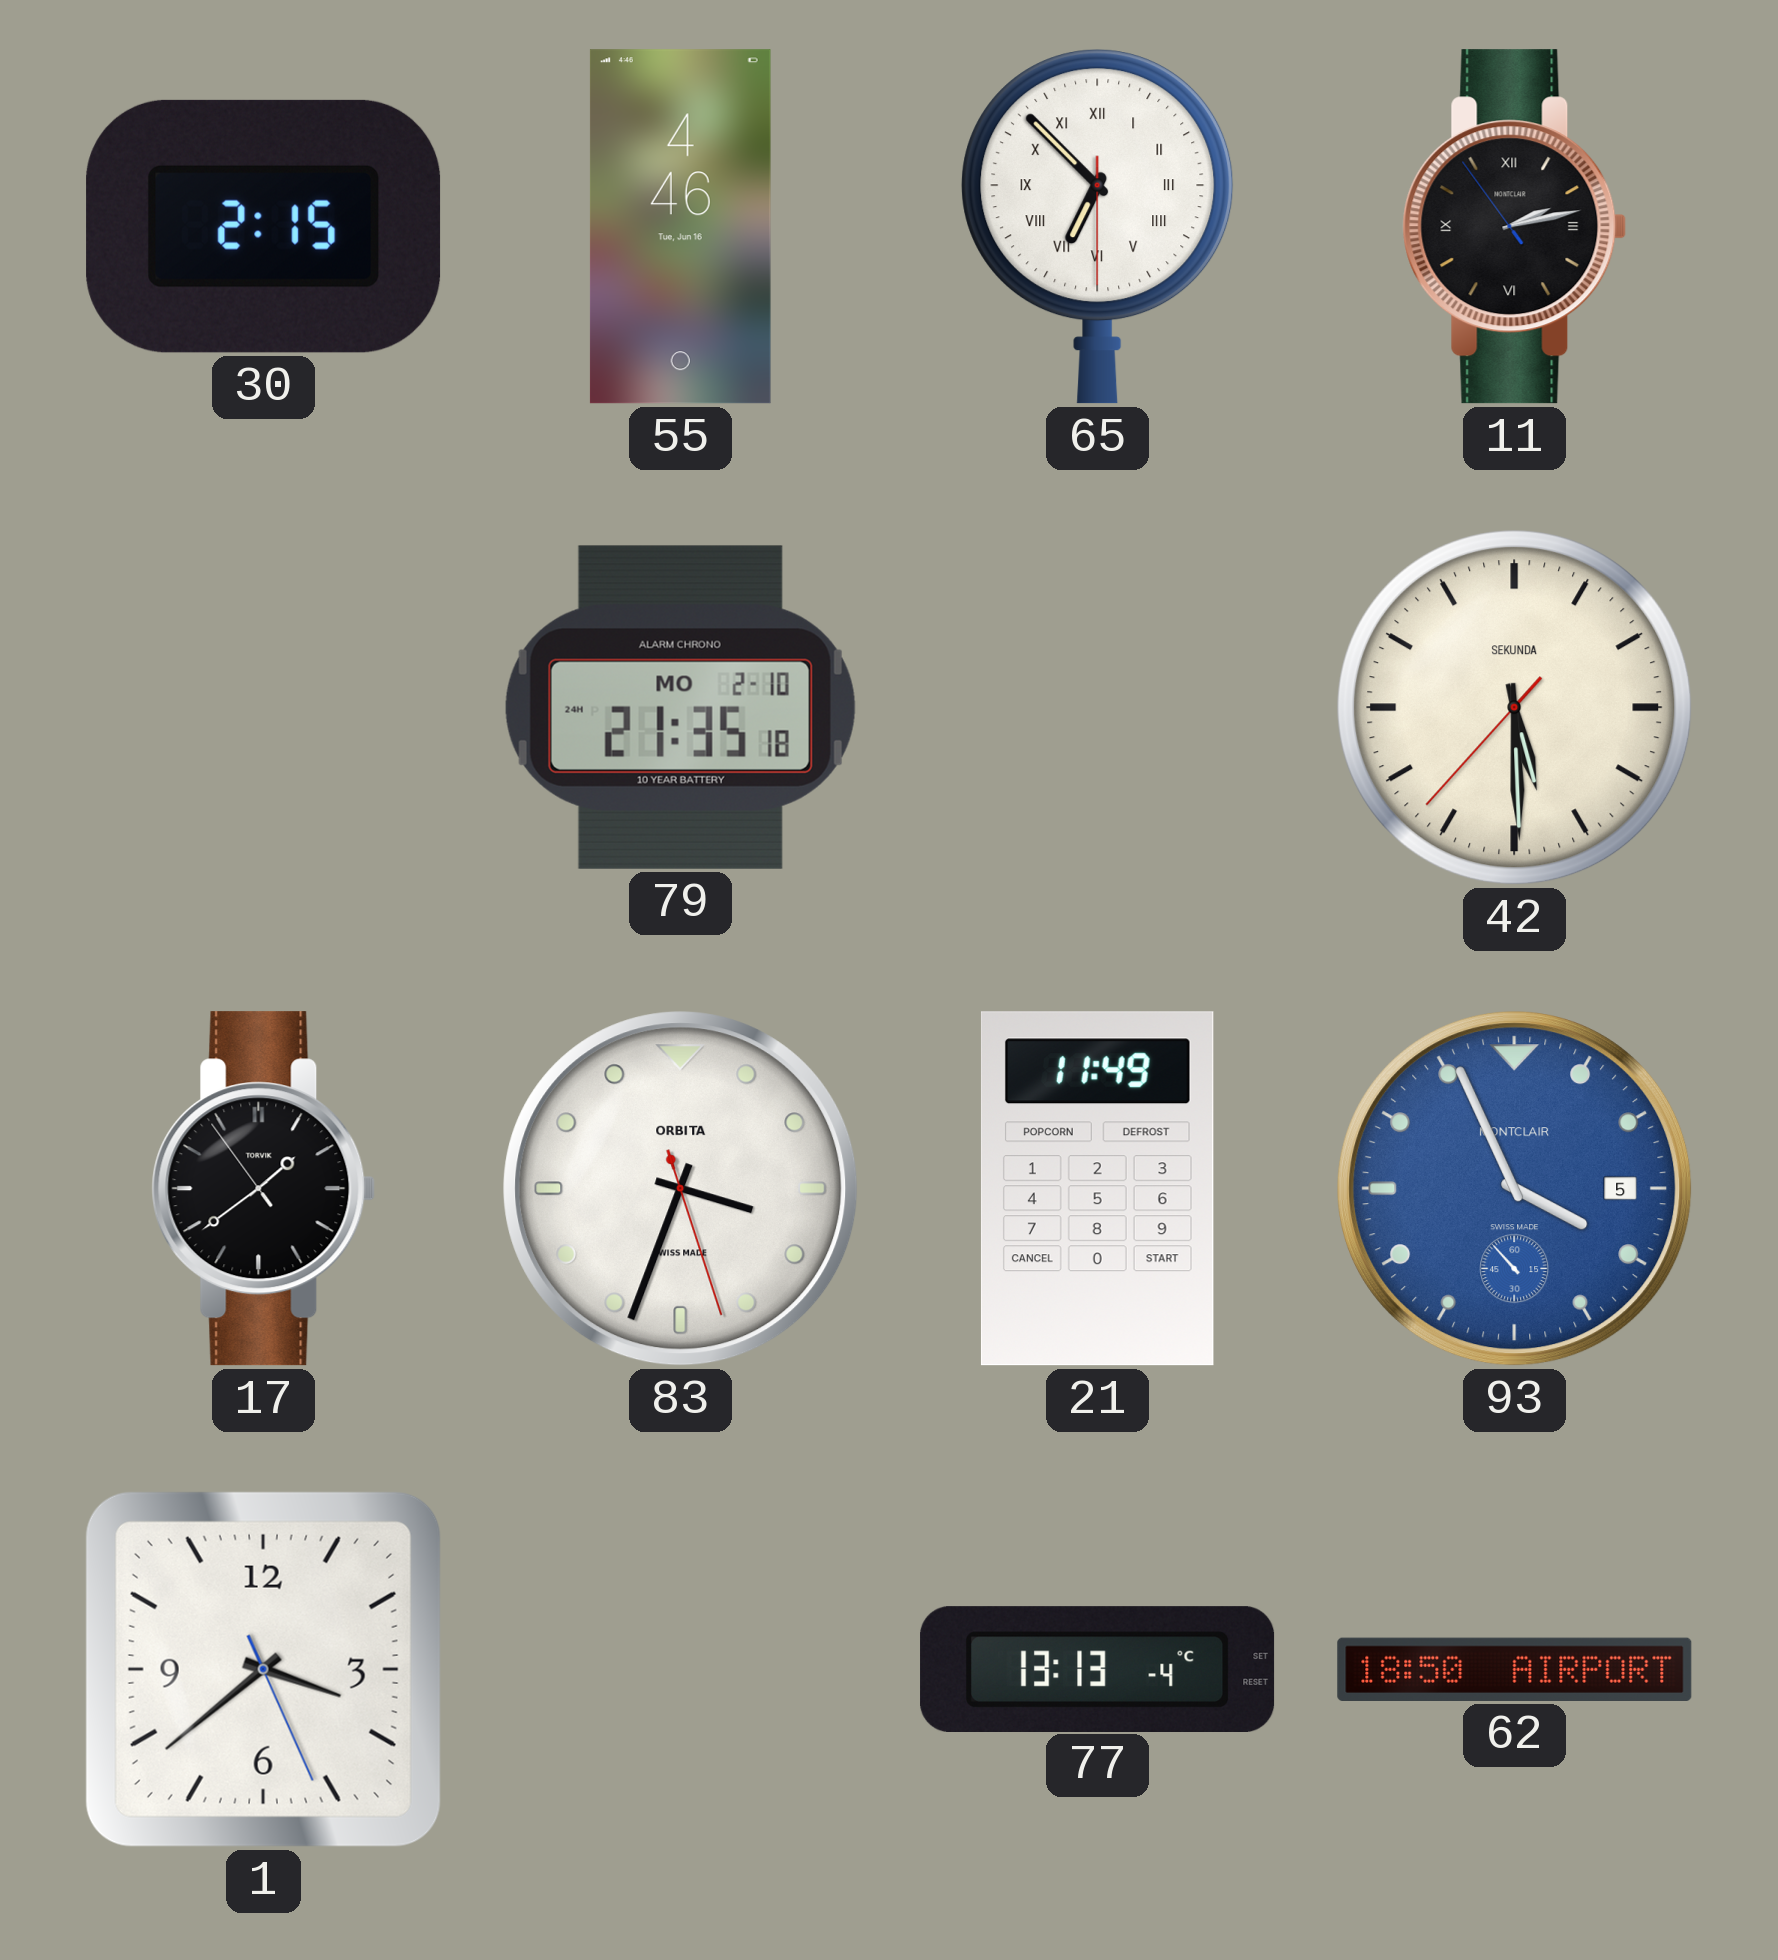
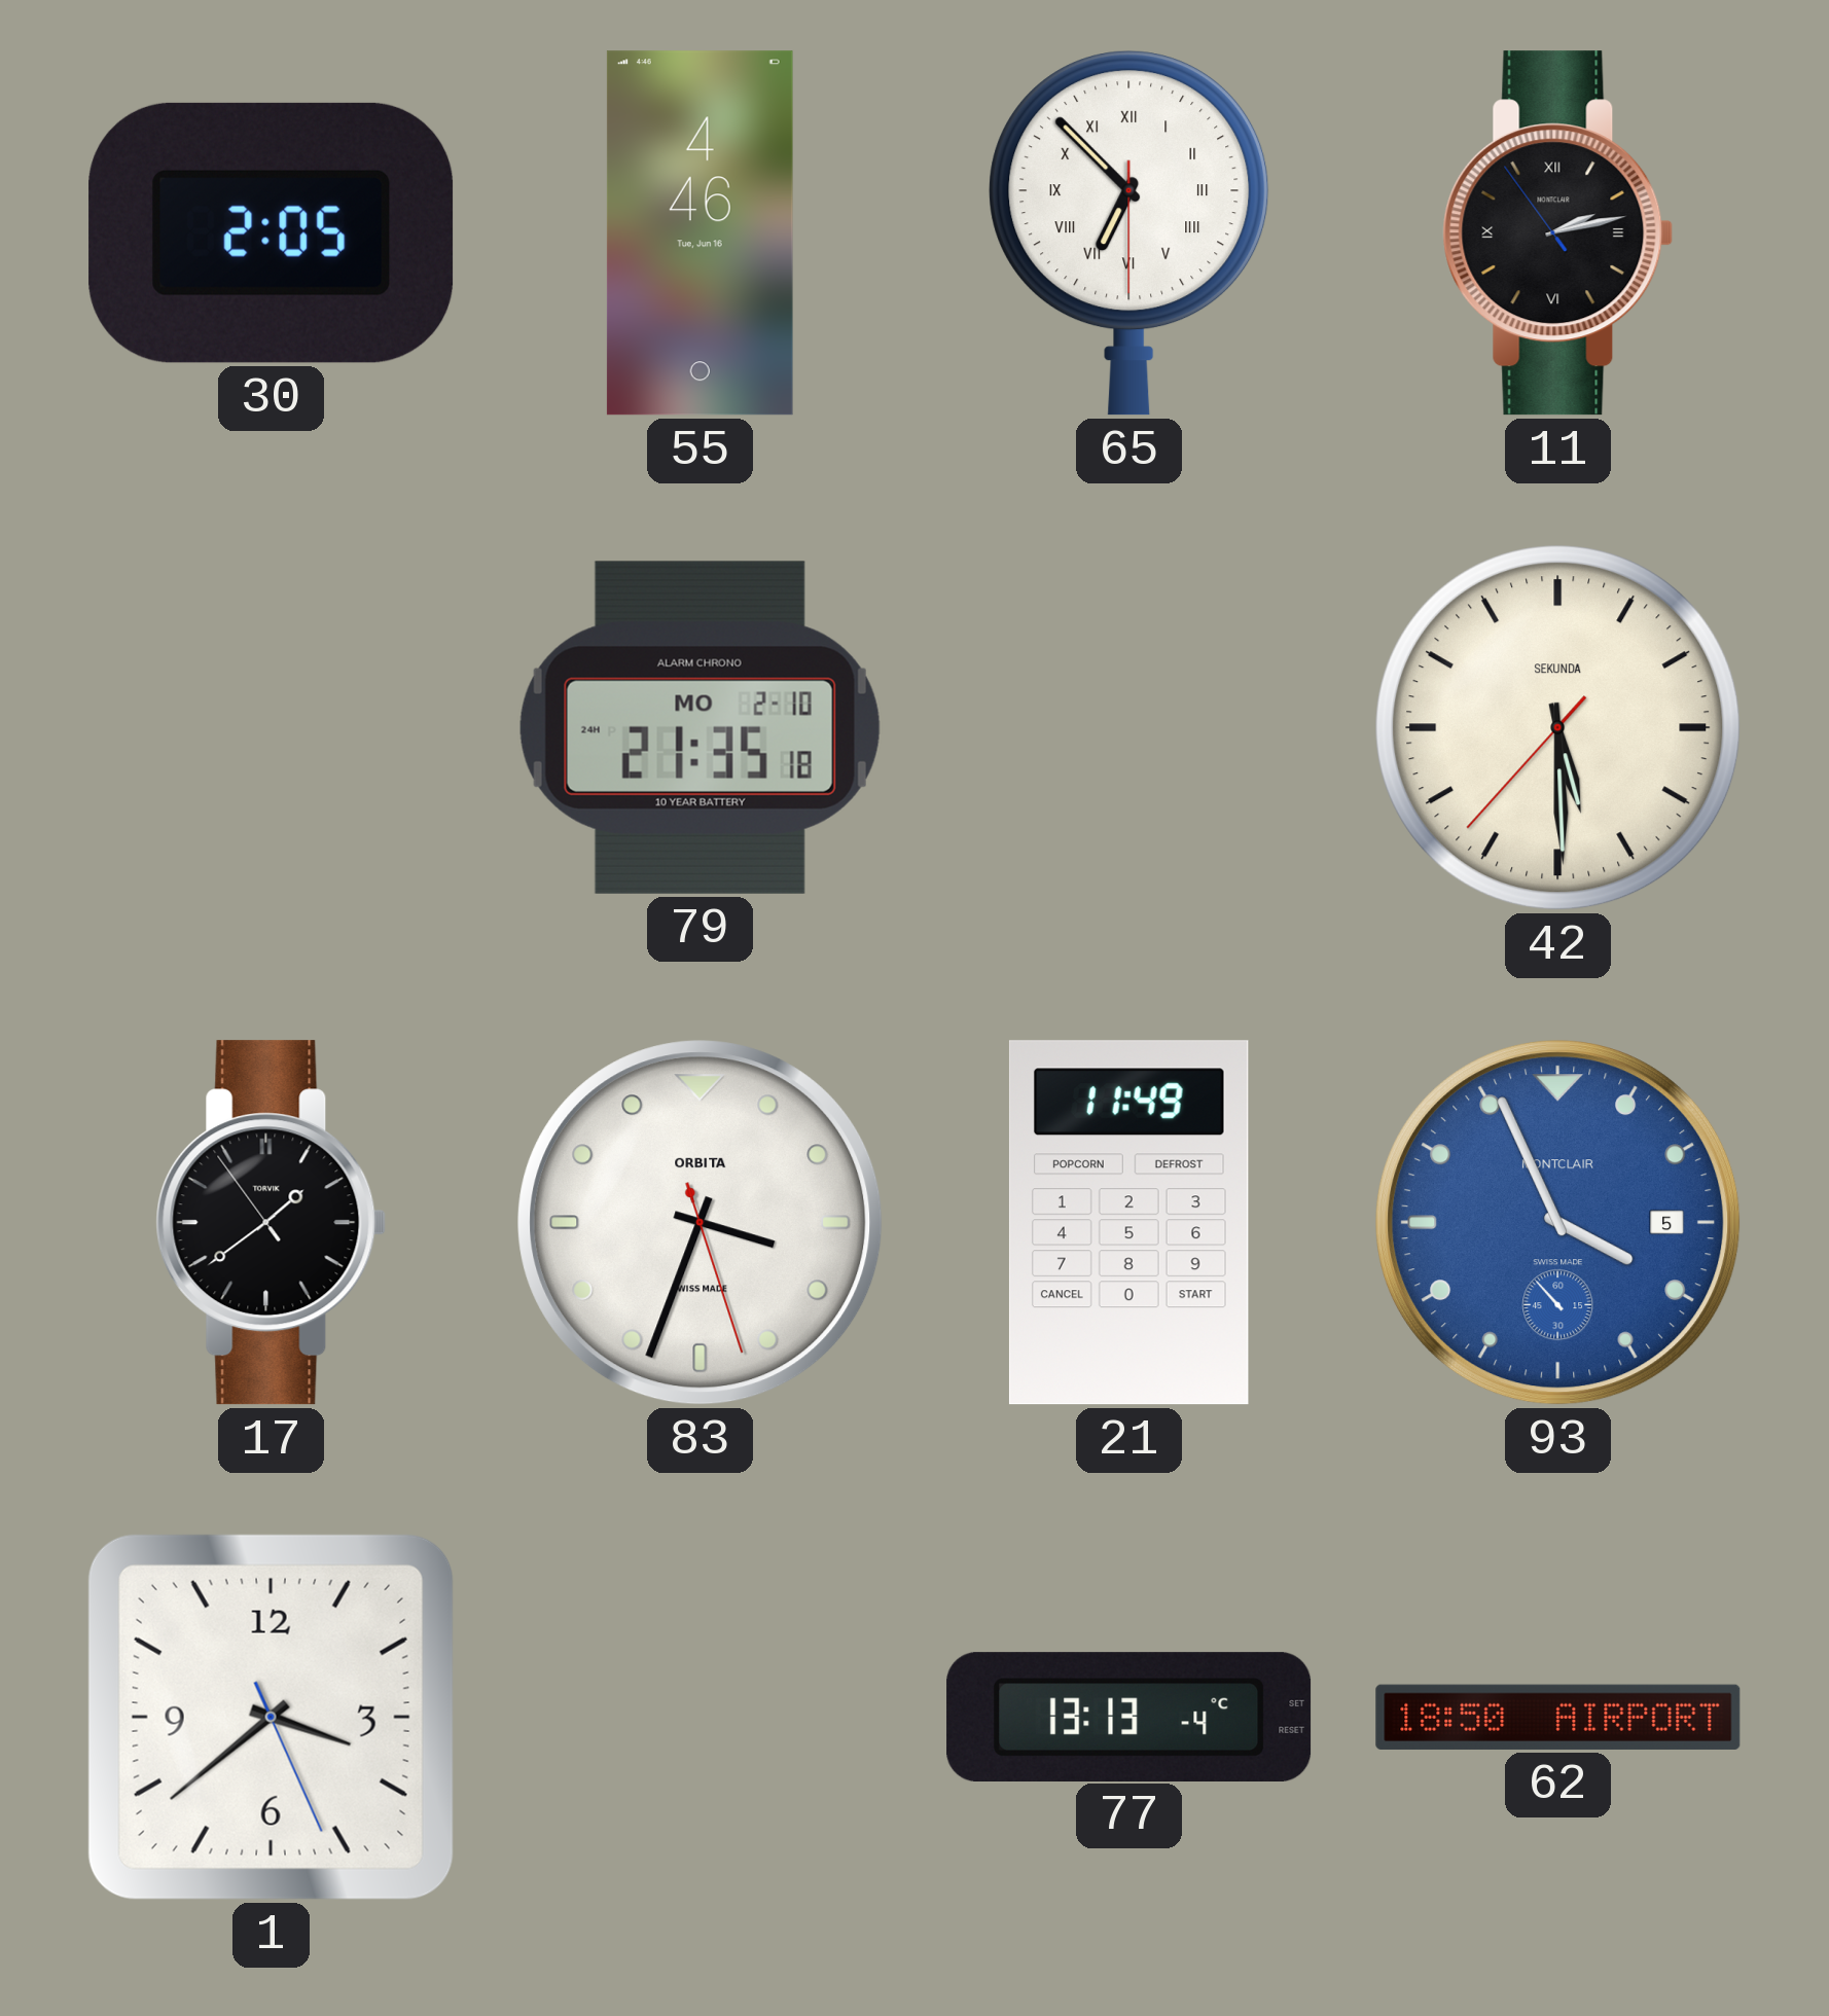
30: 2:15 -> 2:05
